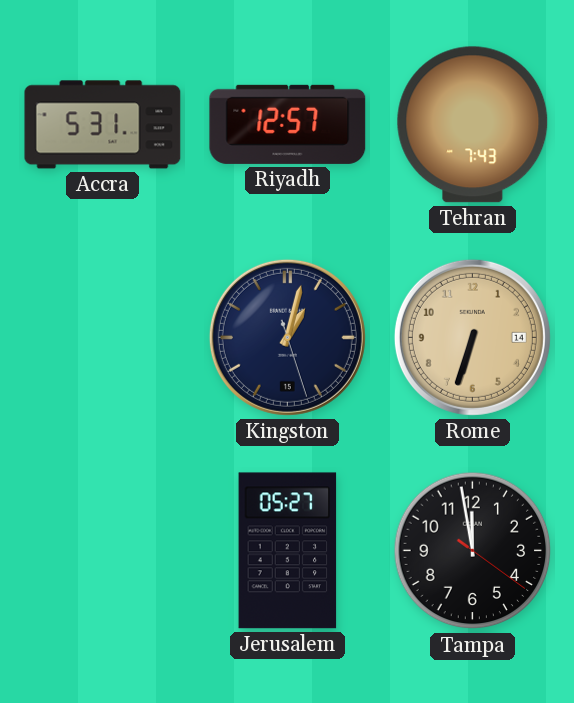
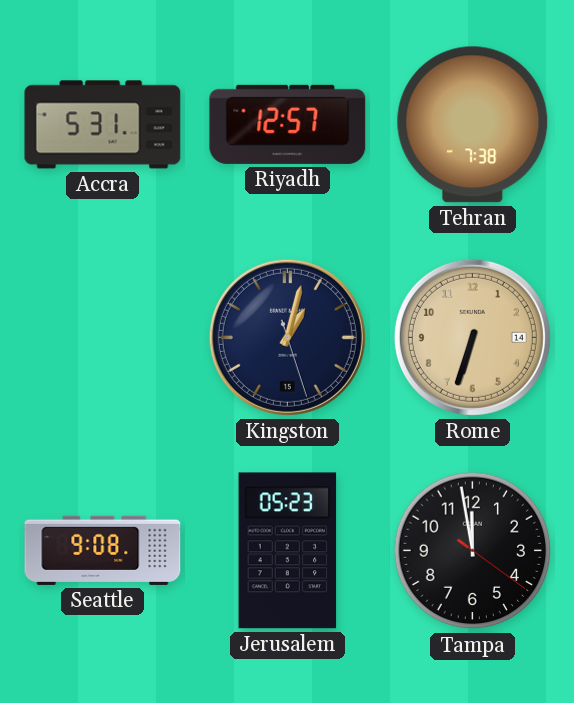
Tehran: 7:43 -> 7:38
Seattle: none -> 9:08
Jerusalem: 05:27 -> 05:23
